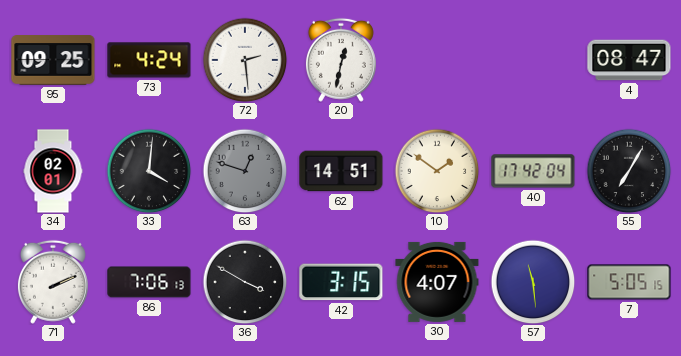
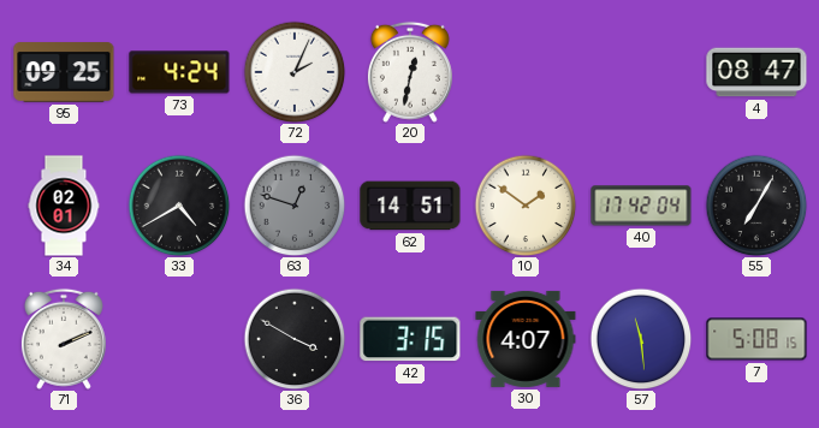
72: 2:29 -> 2:04
33: 4:01 -> 4:40
86: 7:06 -> none
7: 5:05 -> 5:08
